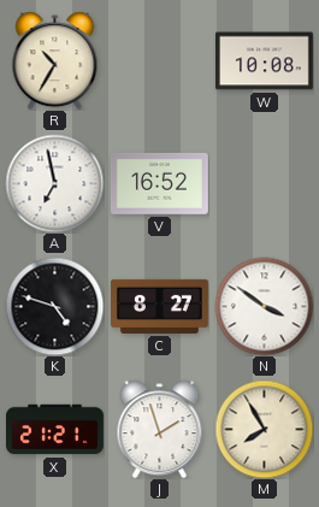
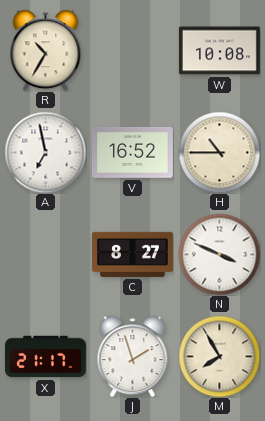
H: none -> 10:45
K: 4:48 -> none
N: 3:51 -> 3:49
X: 21:21 -> 21:17
